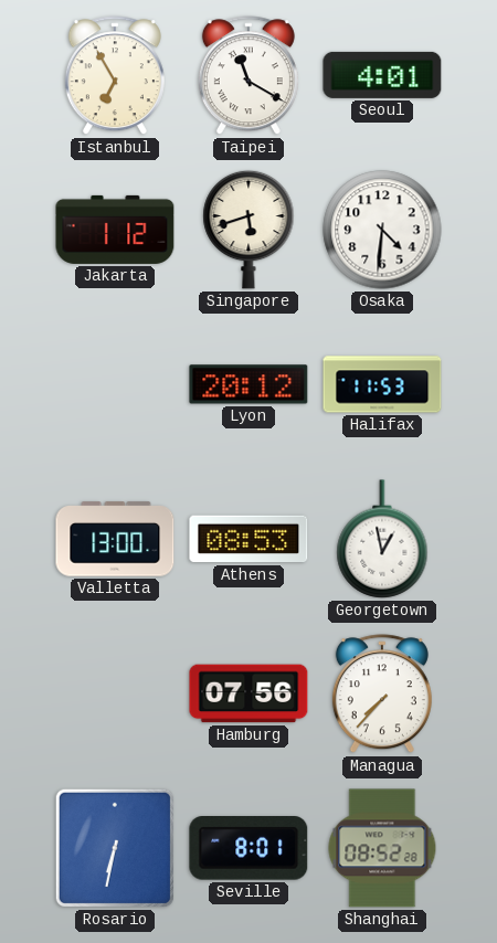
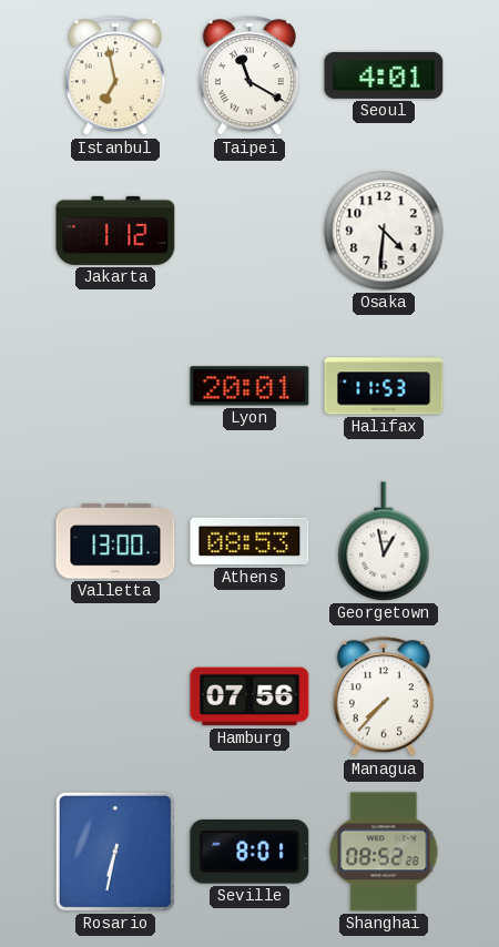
Istanbul: 6:55 -> 6:58
Singapore: 5:42 -> none
Lyon: 20:12 -> 20:01
